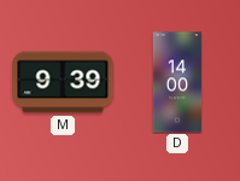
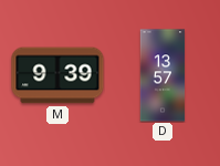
D: 14:00 -> 13:57
